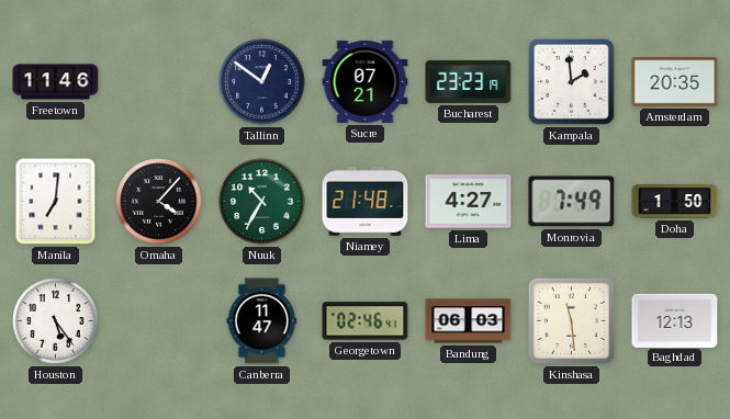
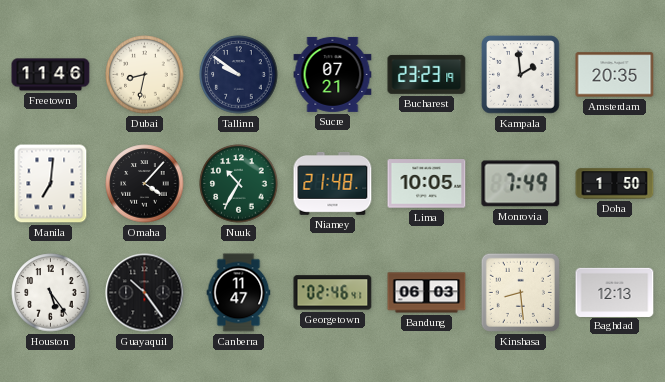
Dubai: none -> 8:32
Tallinn: 12:51 -> 9:51
Lima: 4:27 -> 10:05
Guayaquil: none -> 10:24
Kinshasa: 11:29 -> 8:29
